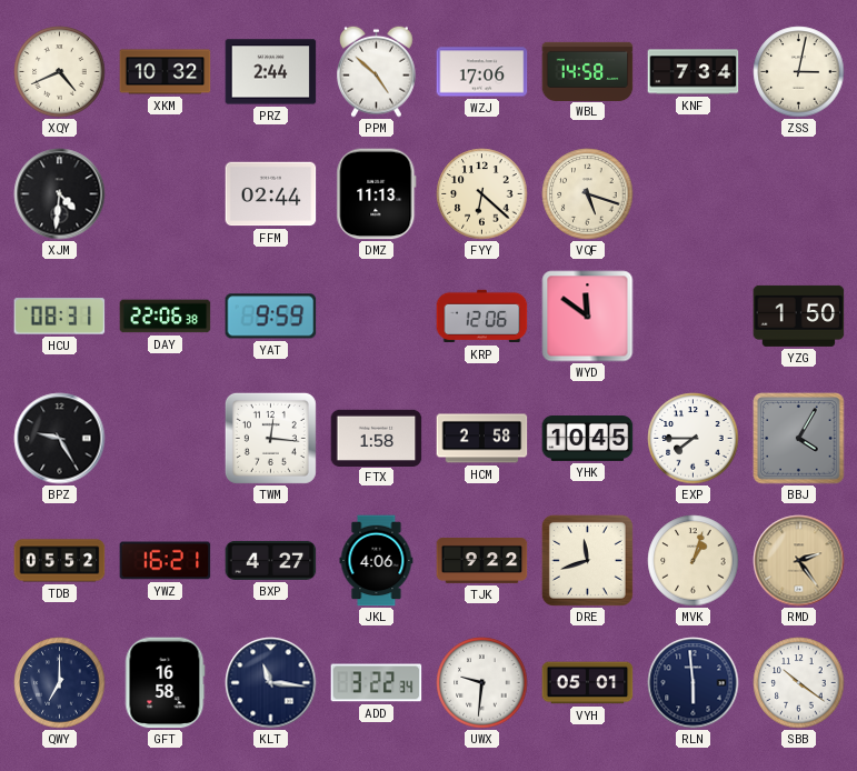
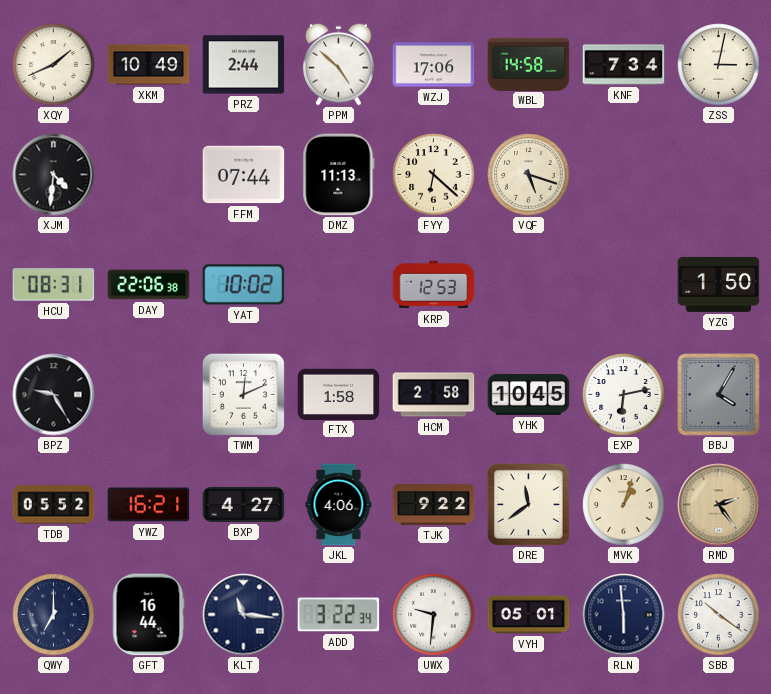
XQY: 4:41 -> 1:41
XKM: 10:32 -> 10:49
FFM: 02:44 -> 07:44
YAT: 9:59 -> 10:02
KRP: 12:06 -> 12:53
WYD: 11:51 -> none
TWM: 12:16 -> 12:11
EXP: 7:45 -> 6:13
DRE: 11:42 -> 11:39
GFT: 16:58 -> 16:44
